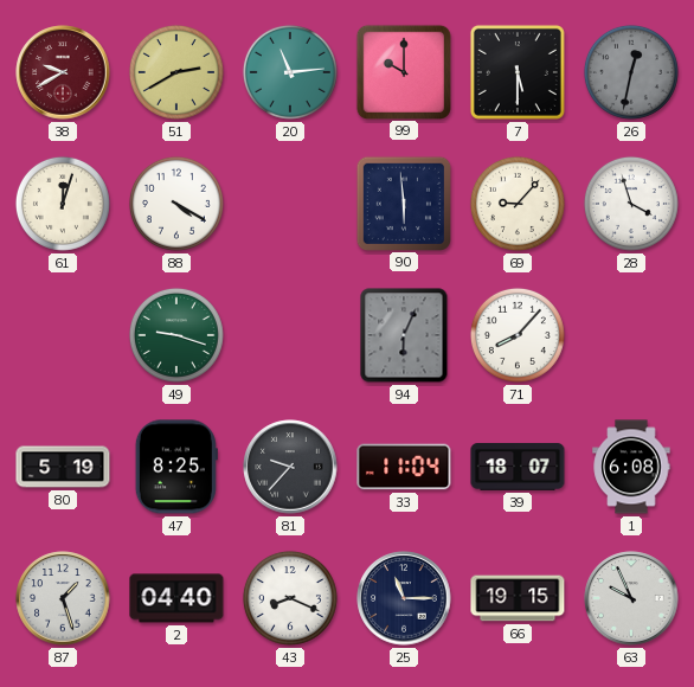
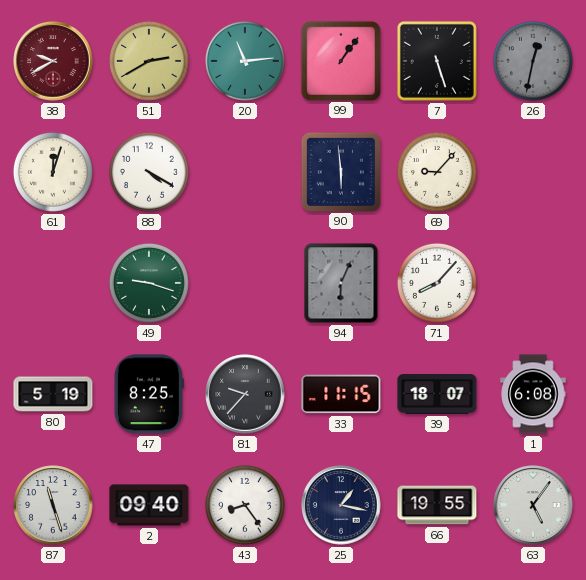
99: 10:00 -> 1:06
7: 5:30 -> 5:27
28: 3:57 -> none
33: 11:04 -> 11:15
87: 1:27 -> 11:27
2: 04:40 -> 09:40
43: 8:19 -> 8:24
25: 11:15 -> 1:17
66: 19:15 -> 19:55
63: 9:56 -> 5:06
